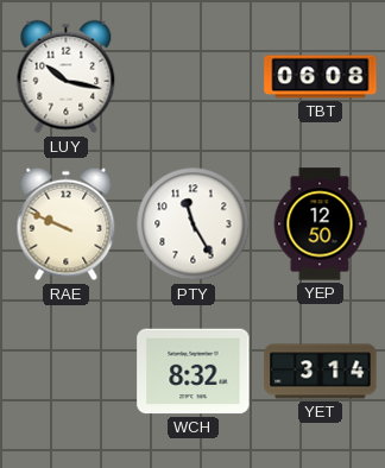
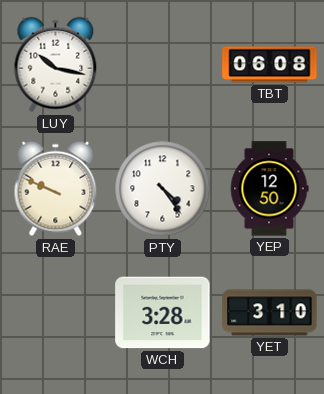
PTY: 11:25 -> 4:24
WCH: 8:32 -> 3:28
YET: 3:14 -> 3:10
